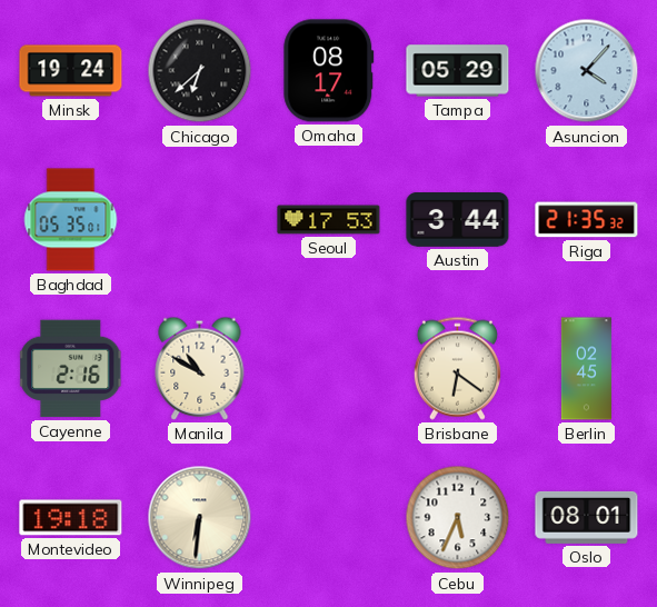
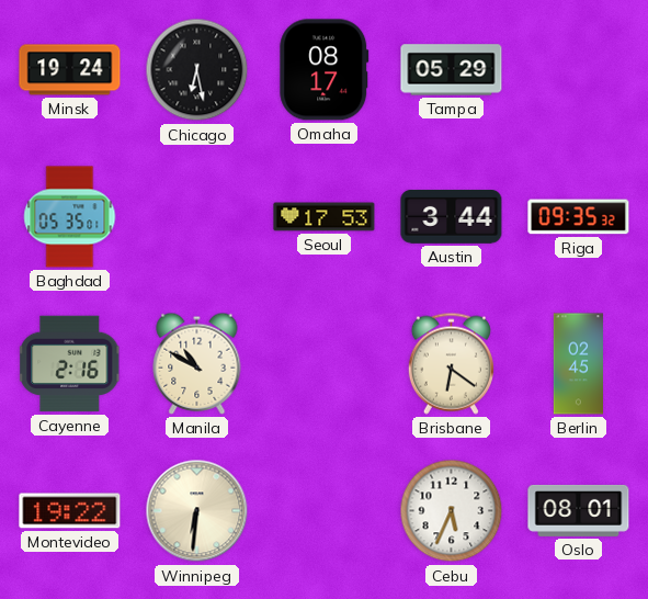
Chicago: 6:38 -> 6:28
Asuncion: 4:07 -> none
Riga: 21:35 -> 09:35
Montevideo: 19:18 -> 19:22
